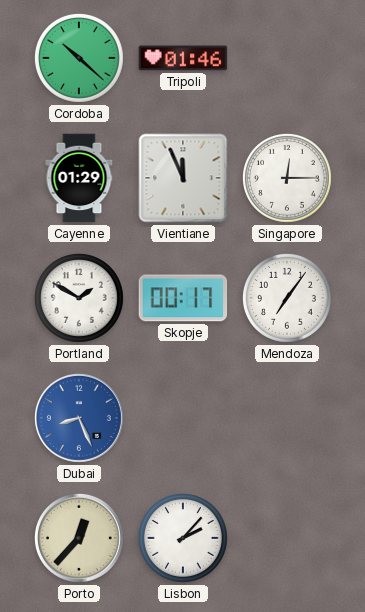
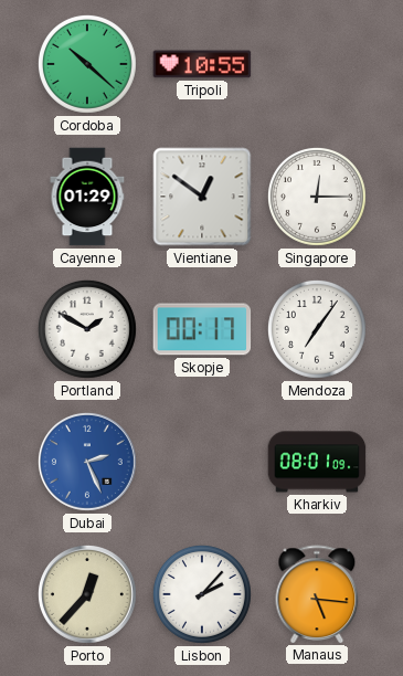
Tripoli: 01:46 -> 10:55
Vientiane: 11:56 -> 12:51
Dubai: 8:26 -> 2:26
Kharkiv: none -> 08:01
Manaus: none -> 5:16
